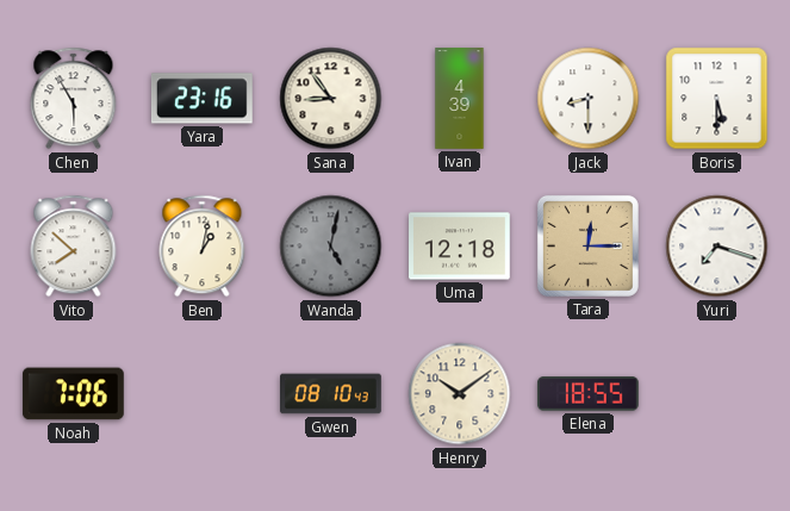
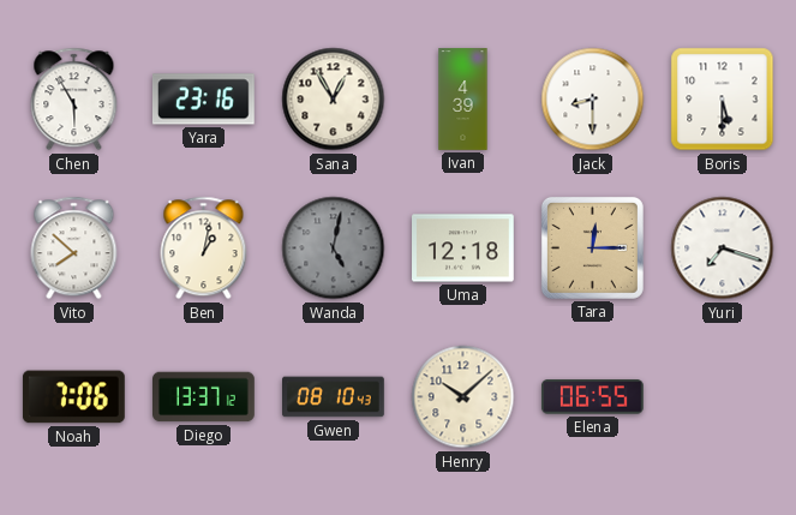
Sana: 8:54 -> 12:55
Diego: none -> 13:37
Henry: 10:09 -> 10:08
Elena: 18:55 -> 06:55
